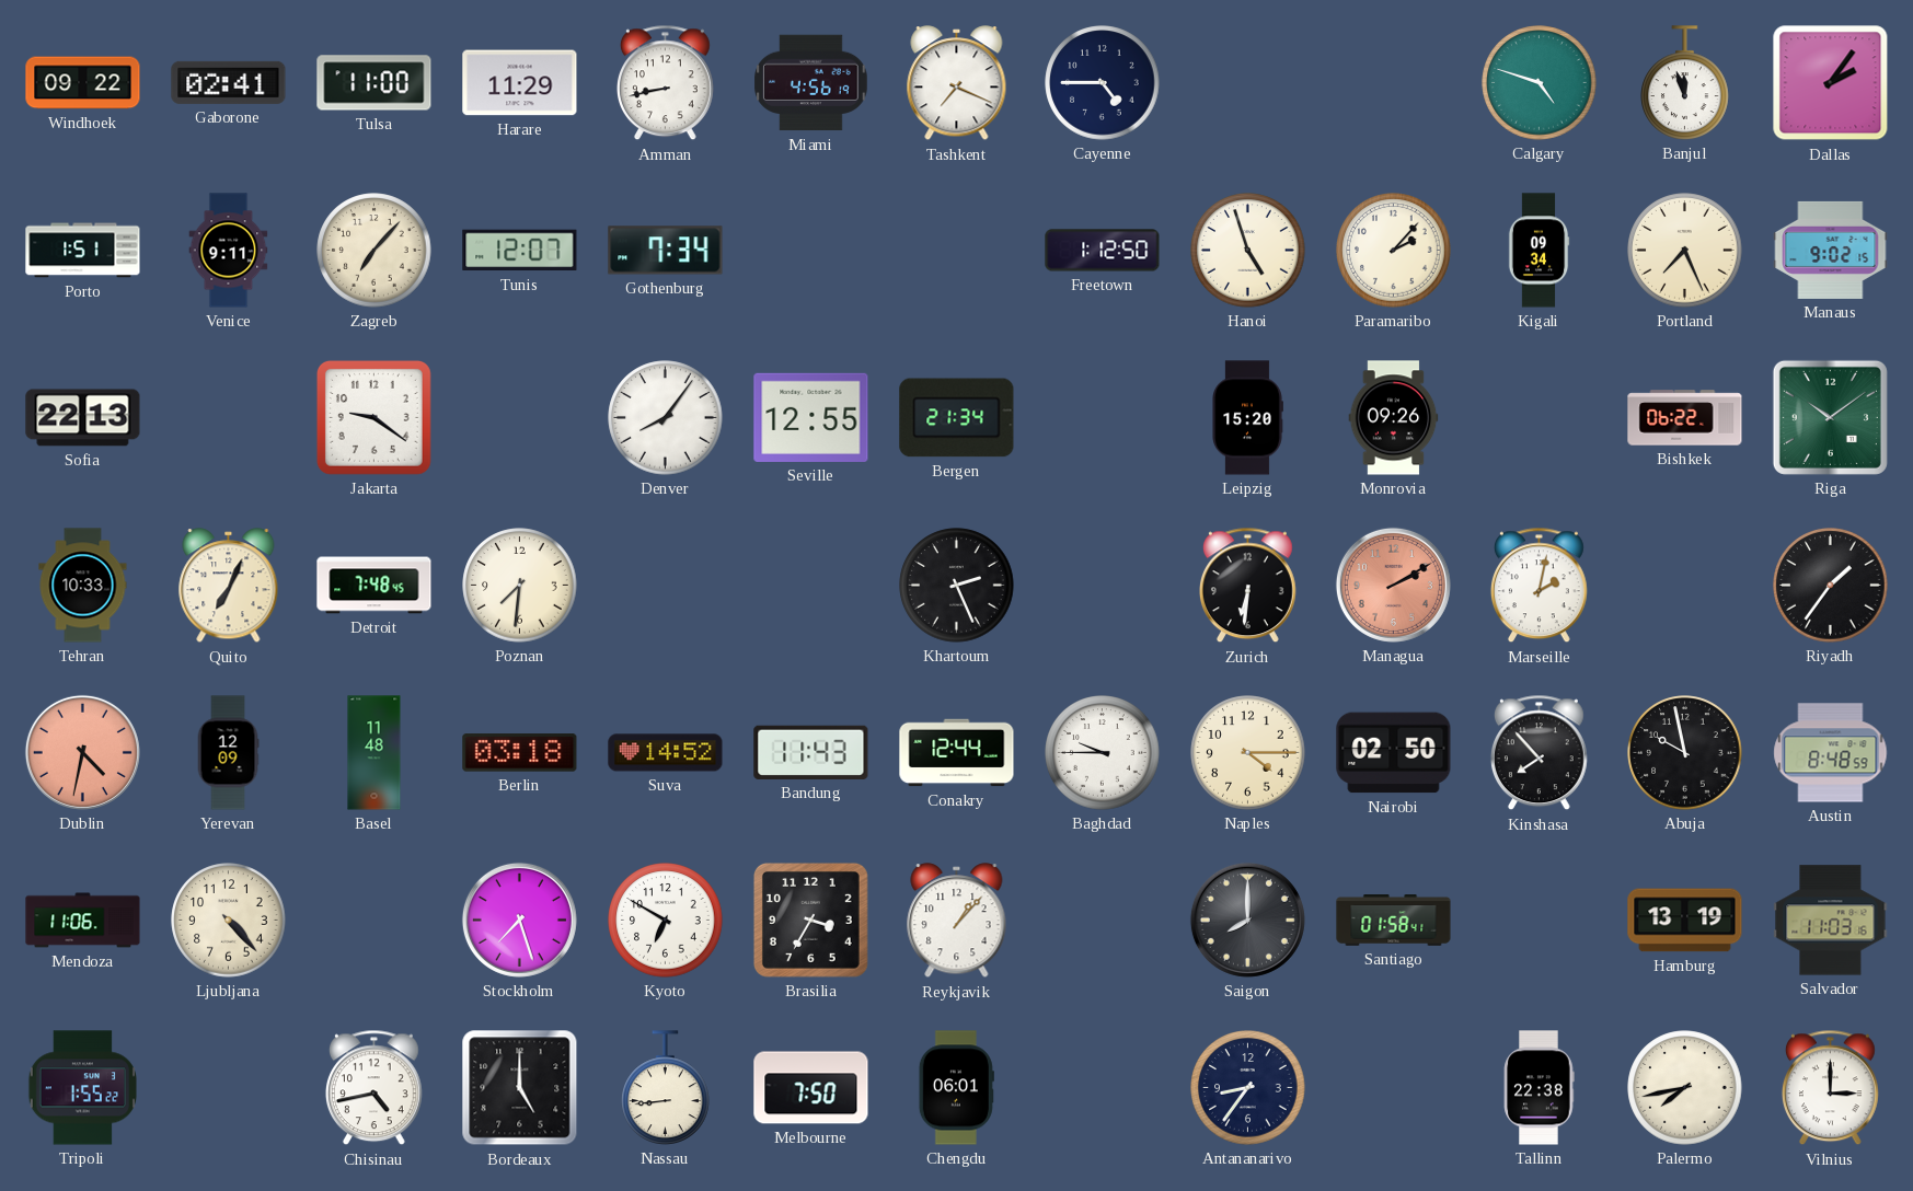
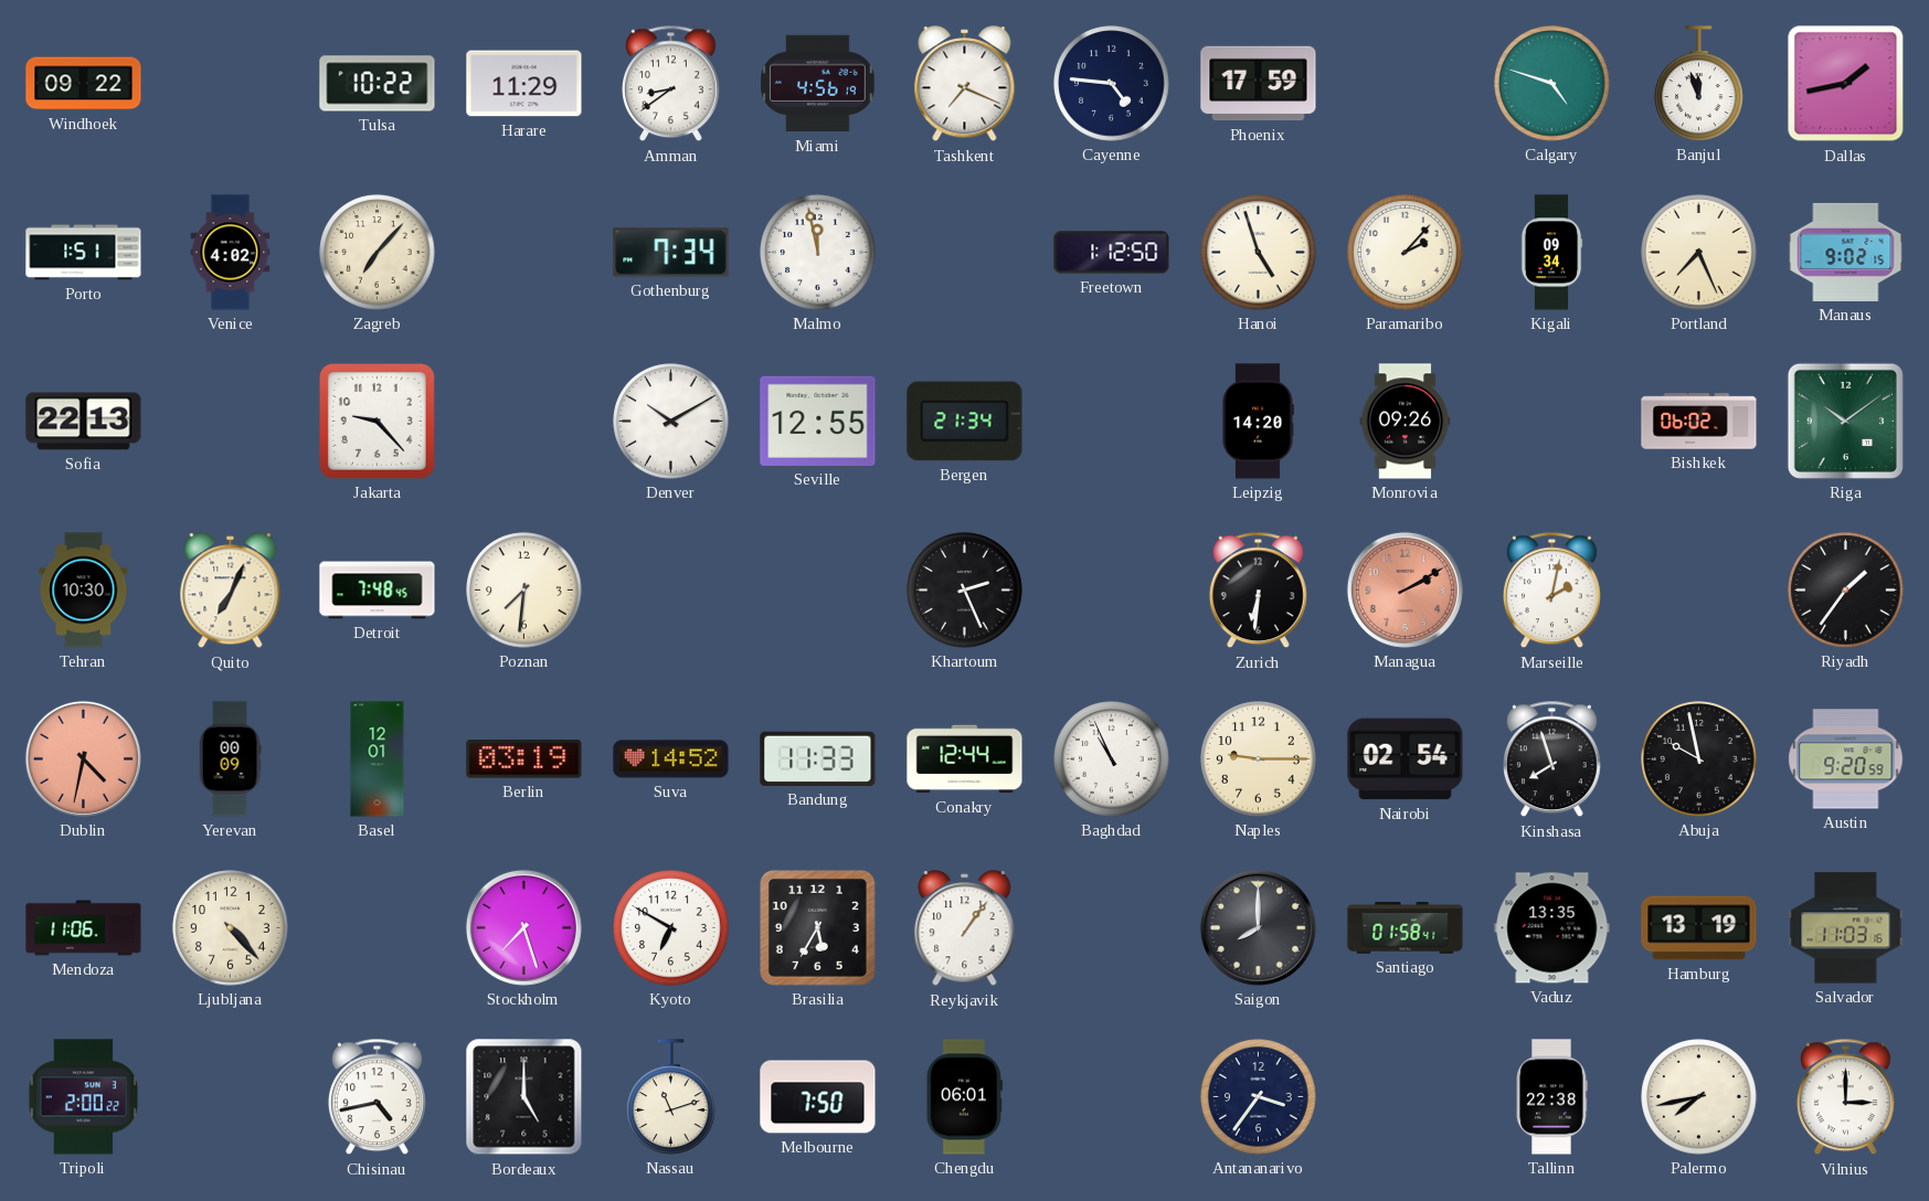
Gaborone: 02:41 -> none
Tulsa: 11:00 -> 10:22
Amman: 8:43 -> 8:39
Cayenne: 4:45 -> 4:46
Phoenix: none -> 17:59
Dallas: 2:06 -> 1:43
Venice: 9:11 -> 4:02
Tunis: 12:07 -> none
Malmo: none -> 11:58
Jakarta: 9:21 -> 9:23
Denver: 8:06 -> 10:10
Leipzig: 15:20 -> 14:20
Bishkek: 06:22 -> 06:02
Tehran: 10:33 -> 10:30
Yerevan: 12:09 -> 00:09
Basel: 11:48 -> 12:01
Berlin: 03:18 -> 03:19
Bandung: 11:43 -> 11:33
Baghdad: 9:45 -> 10:56
Naples: 4:15 -> 9:15
Nairobi: 02:50 -> 02:54
Kinshasa: 7:53 -> 7:57
Austin: 8:48 -> 9:20
Brasilia: 3:35 -> 5:35
Reykjavik: 1:07 -> 1:06
Vaduz: none -> 13:35
Tripoli: 1:55 -> 2:00
Nassau: 8:44 -> 11:12
Antananarivo: 8:36 -> 3:36
